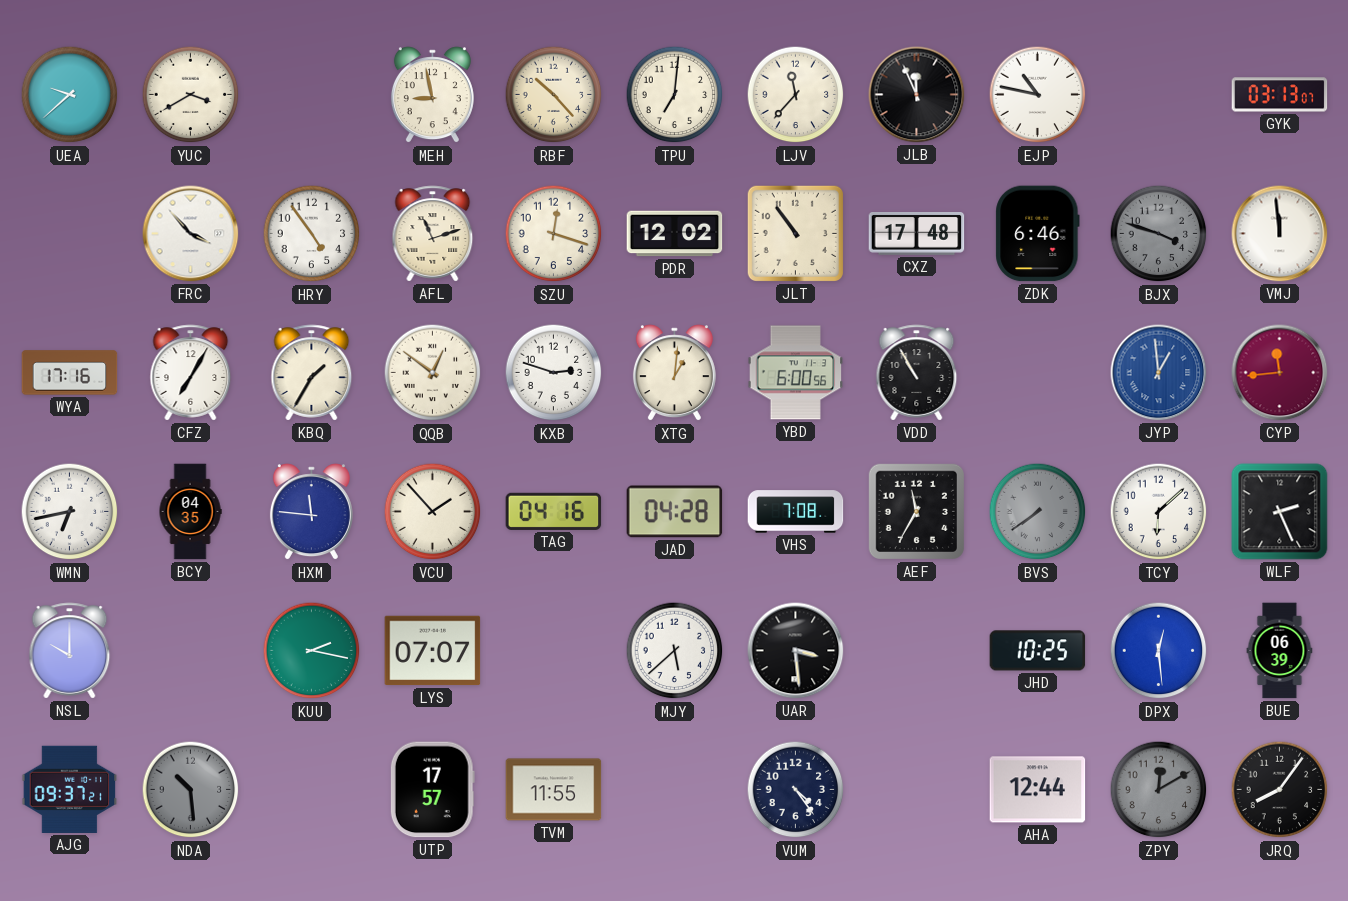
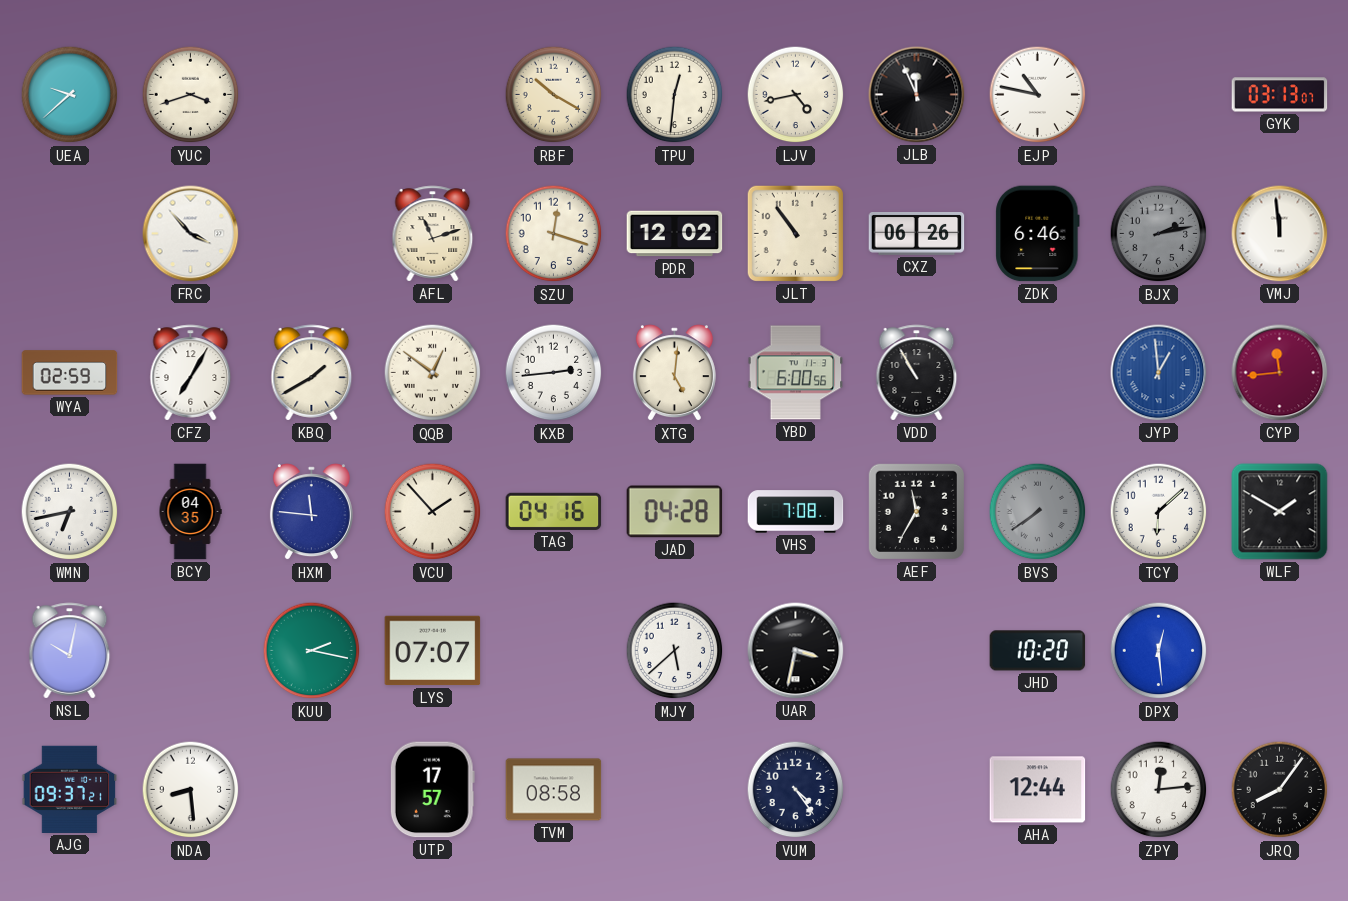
YUC: 3:40 -> 3:42
MEH: 8:58 -> none
RBF: 10:23 -> 10:20
TPU: 7:01 -> 12:31
LJV: 11:37 -> 4:43
HRY: 4:54 -> none
CXZ: 17:48 -> 06:26
BJX: 3:48 -> 2:13
WYA: 17:16 -> 02:59
KBQ: 1:35 -> 1:40
KXB: 2:48 -> 2:44
XTG: 1:01 -> 5:01
WLF: 2:26 -> 1:50
NSL: 10:00 -> 10:02
UAR: 3:29 -> 3:32
JHD: 10:25 -> 10:20
BUE: 06:39 -> none
NDA: 10:29 -> 8:29
NDA dial: grey -> white
TVM: 11:55 -> 08:58
ZPY: 12:10 -> 12:14
ZPY dial: grey -> white
